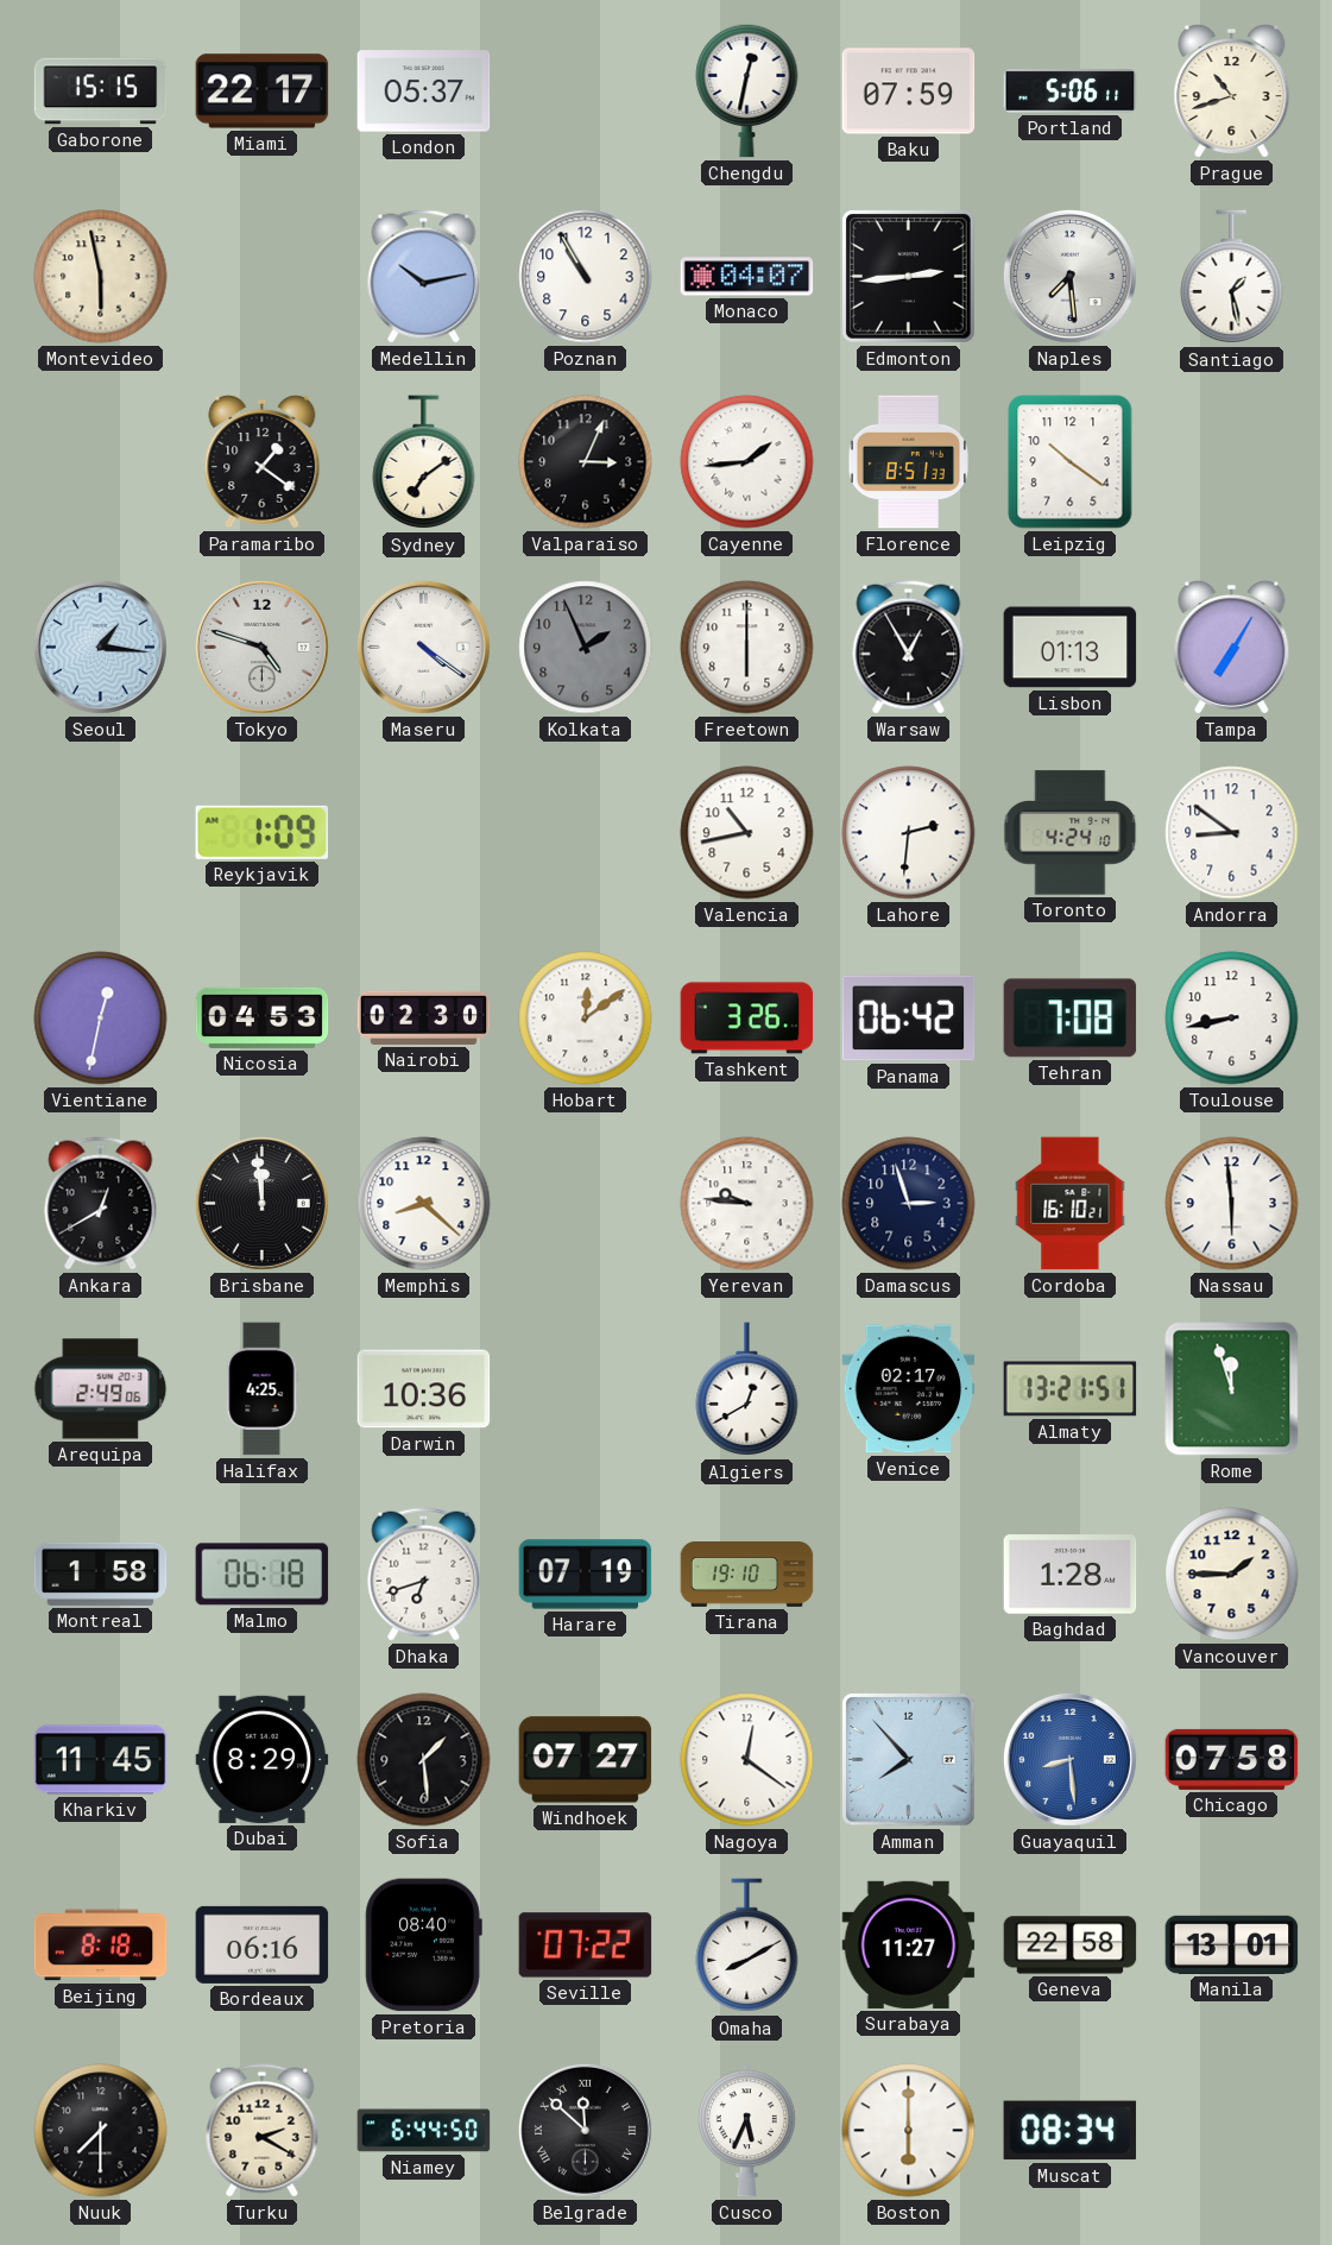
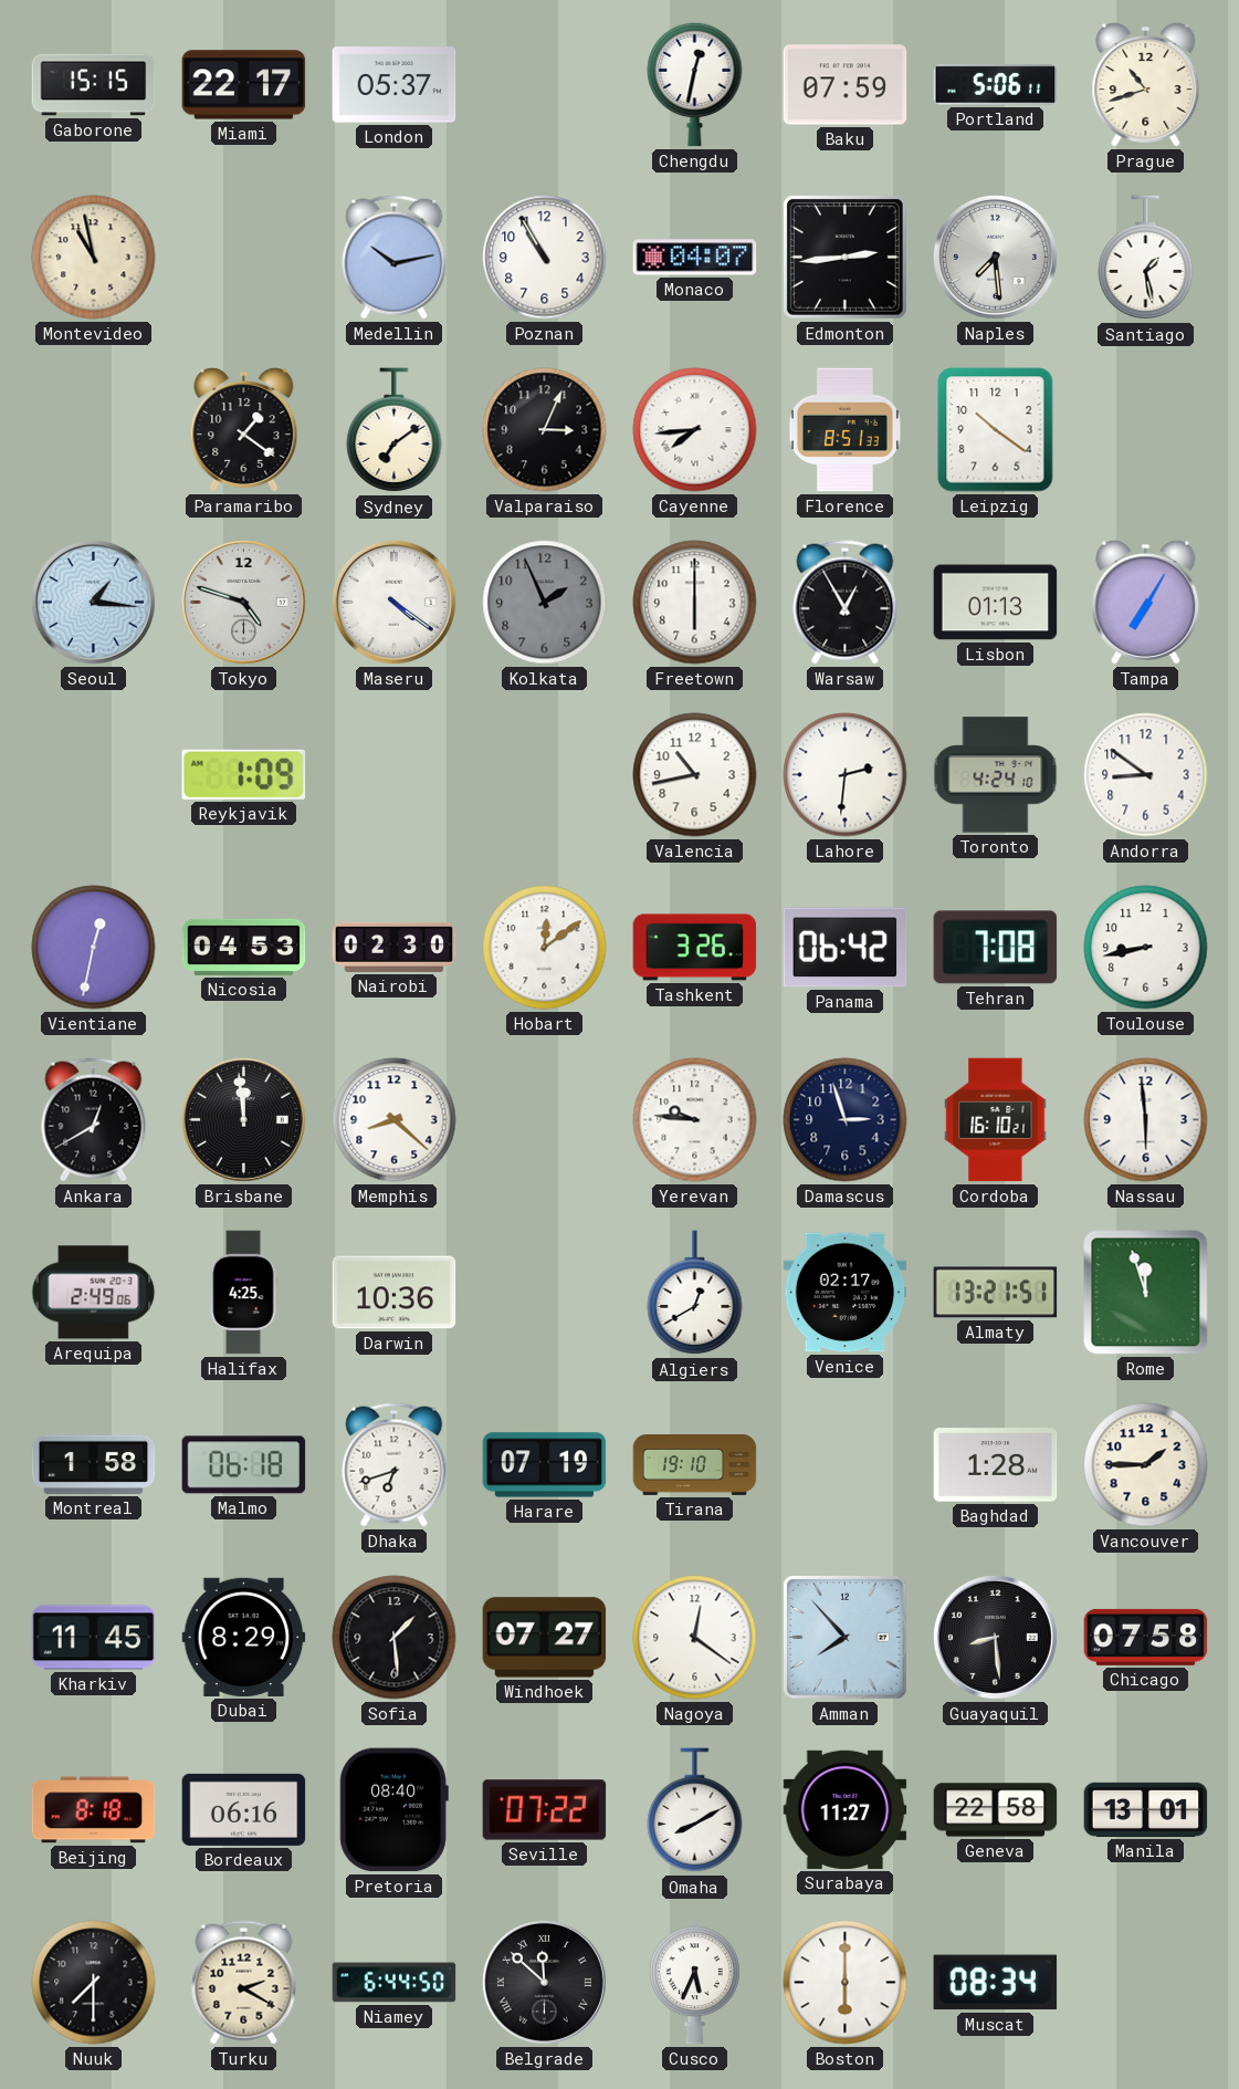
Montevideo: 5:58 -> 10:58
Cayenne: 1:44 -> 7:44
Guayaquil dial: blue -> black
